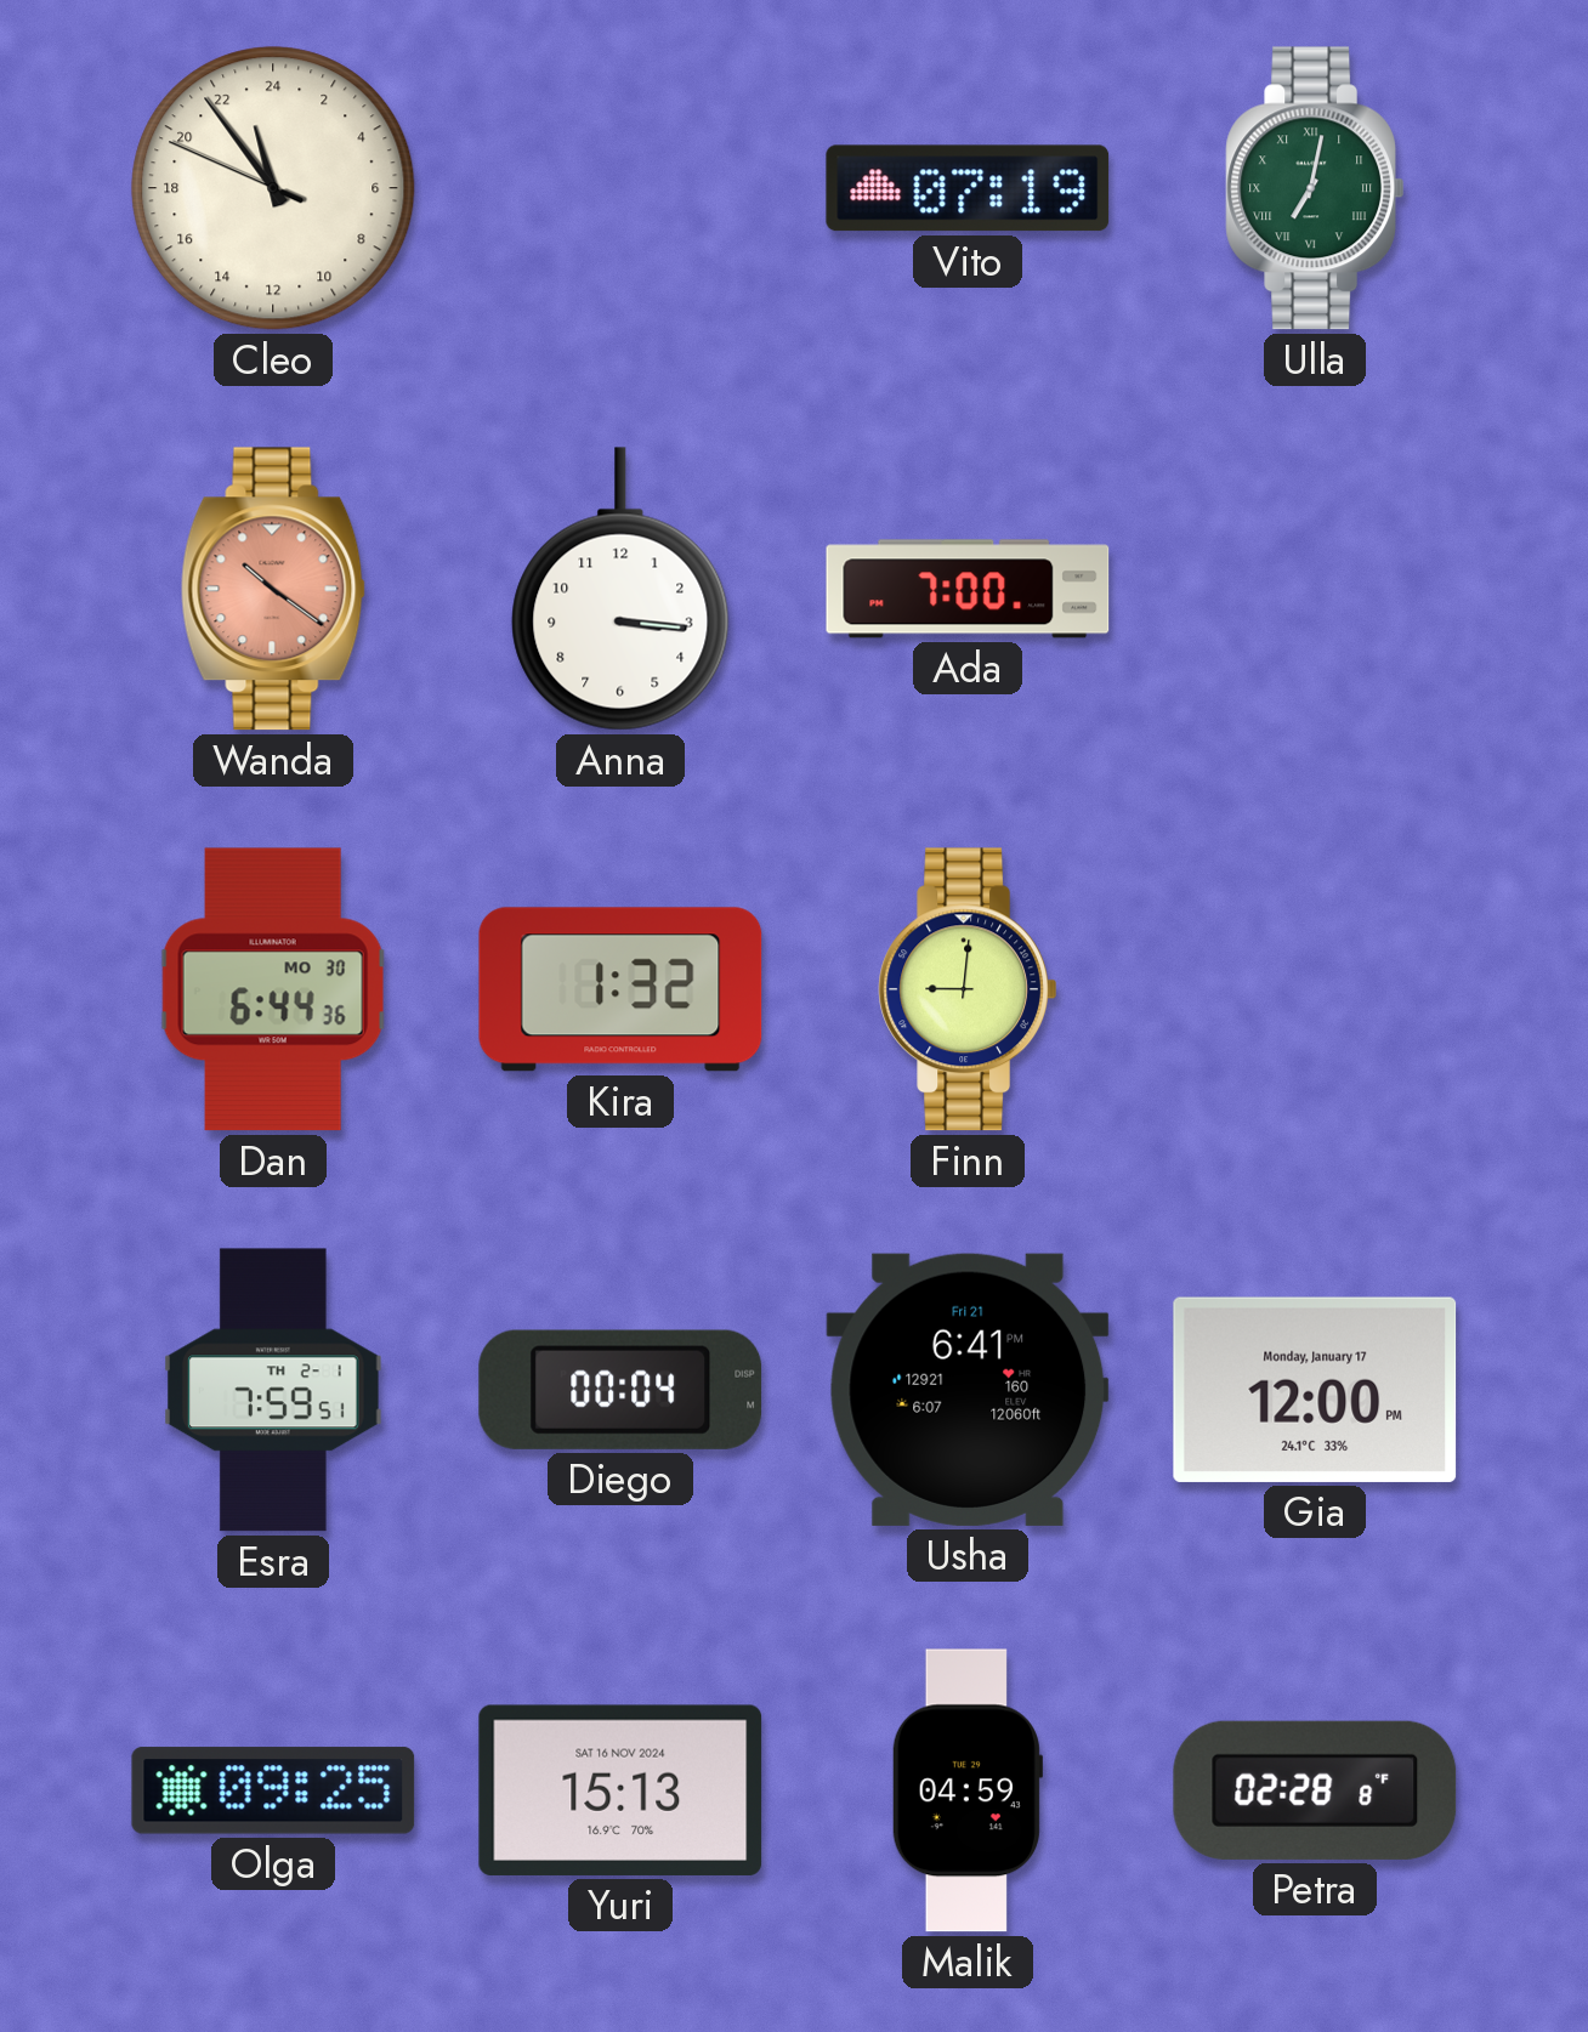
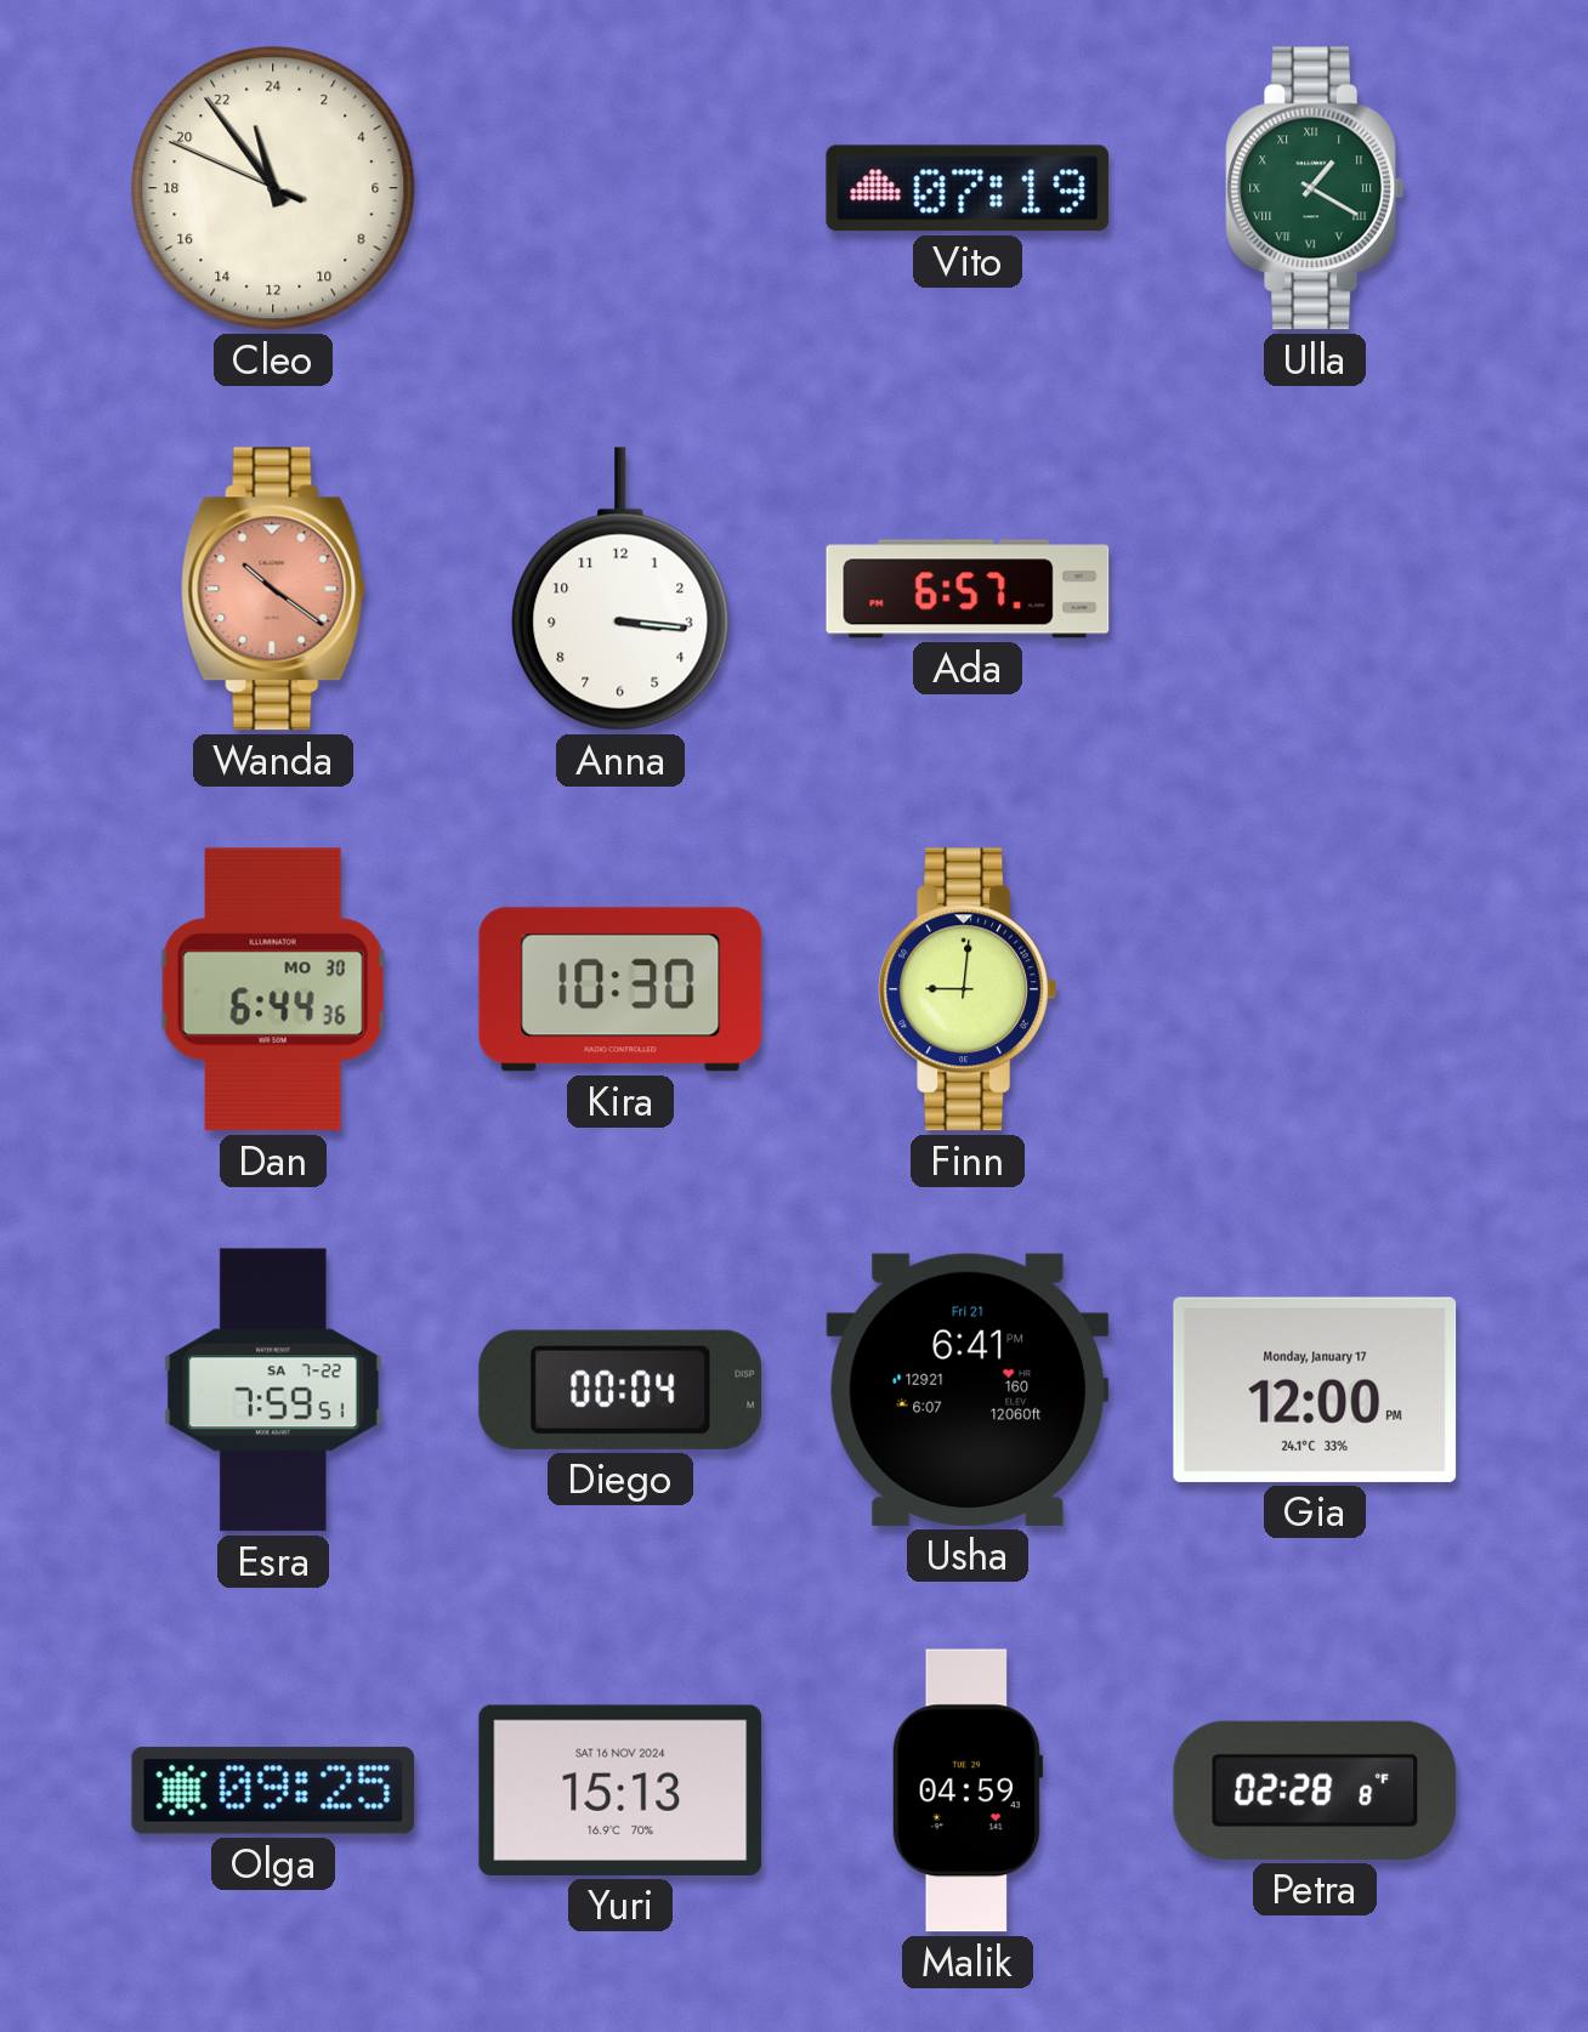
Ulla: 7:02 -> 1:20
Ada: 7:00 -> 6:57
Kira: 1:32 -> 10:30
Esra date: TH 2-1 -> SA 7-22
